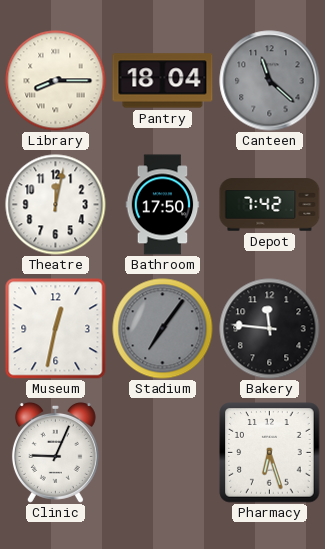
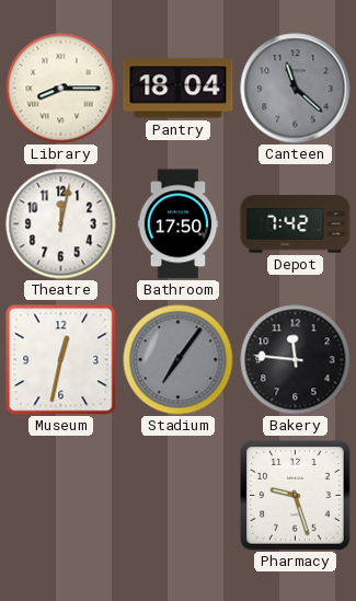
Clinic: 9:04 -> none
Pharmacy: 6:27 -> 9:27
